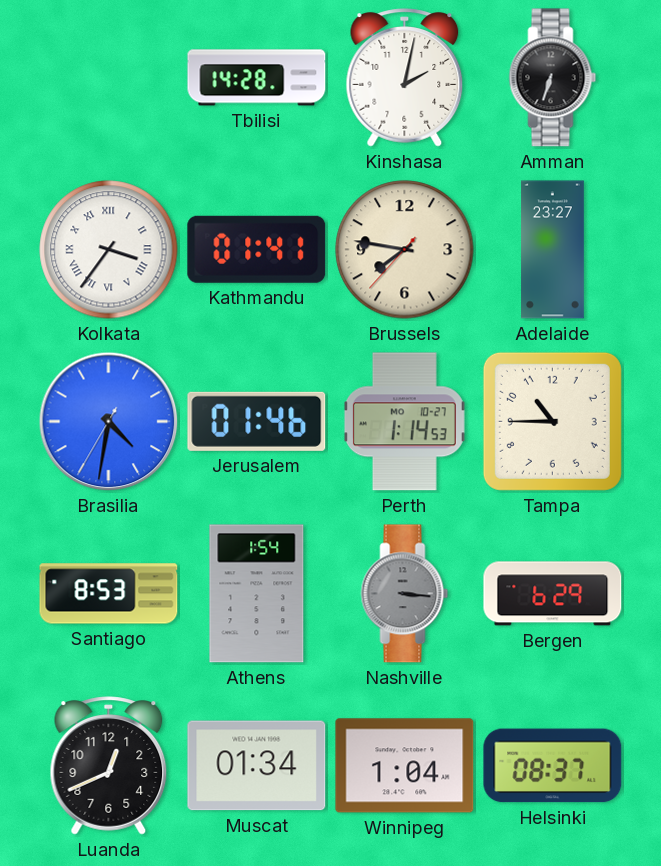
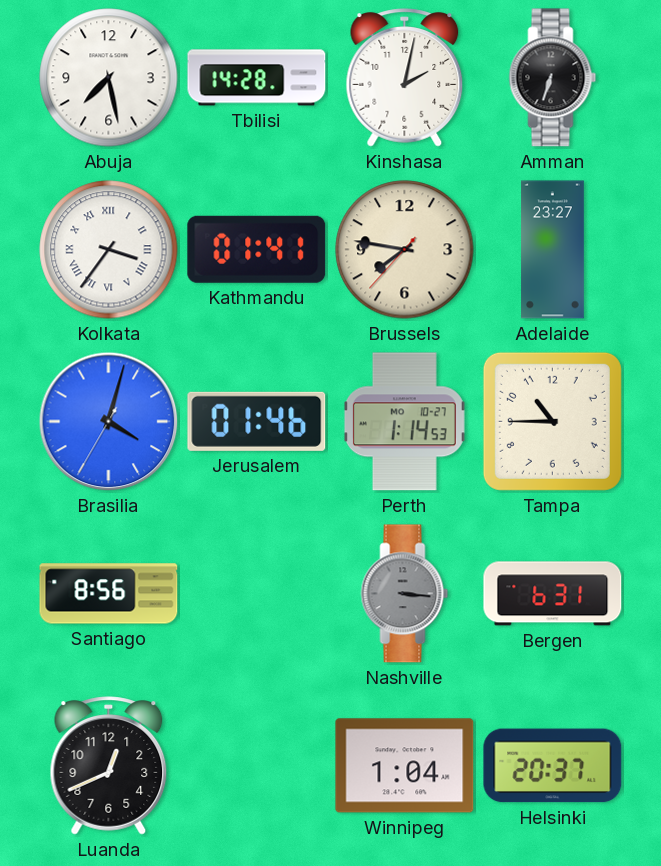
Abuja: none -> 7:28
Brasilia: 4:31 -> 4:02
Santiago: 8:53 -> 8:56
Athens: 1:54 -> none
Bergen: 6:29 -> 6:31
Muscat: 01:34 -> none
Helsinki: 08:37 -> 20:37
